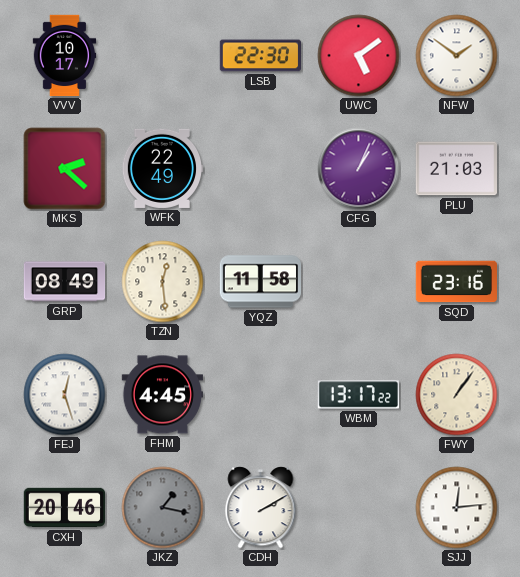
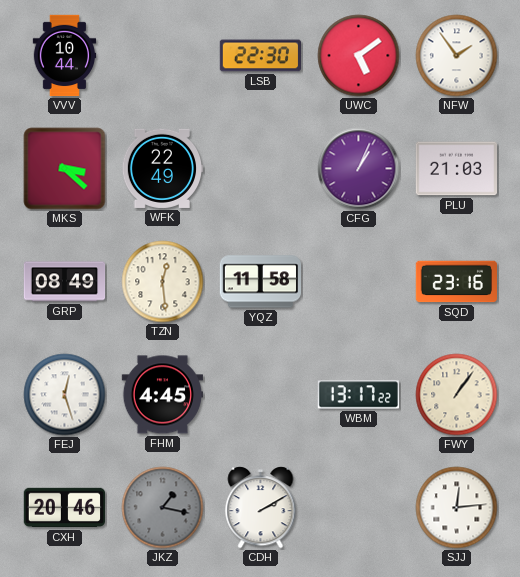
VVV: 10:17 -> 10:44
NFW: 1:51 -> 1:54
MKS: 2:22 -> 3:22
